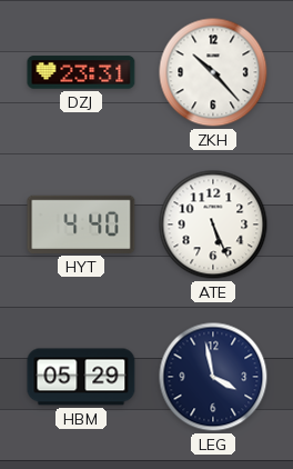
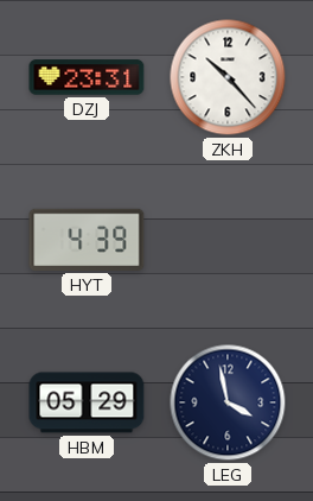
HYT: 4:40 -> 4:39
ATE: 5:26 -> none
